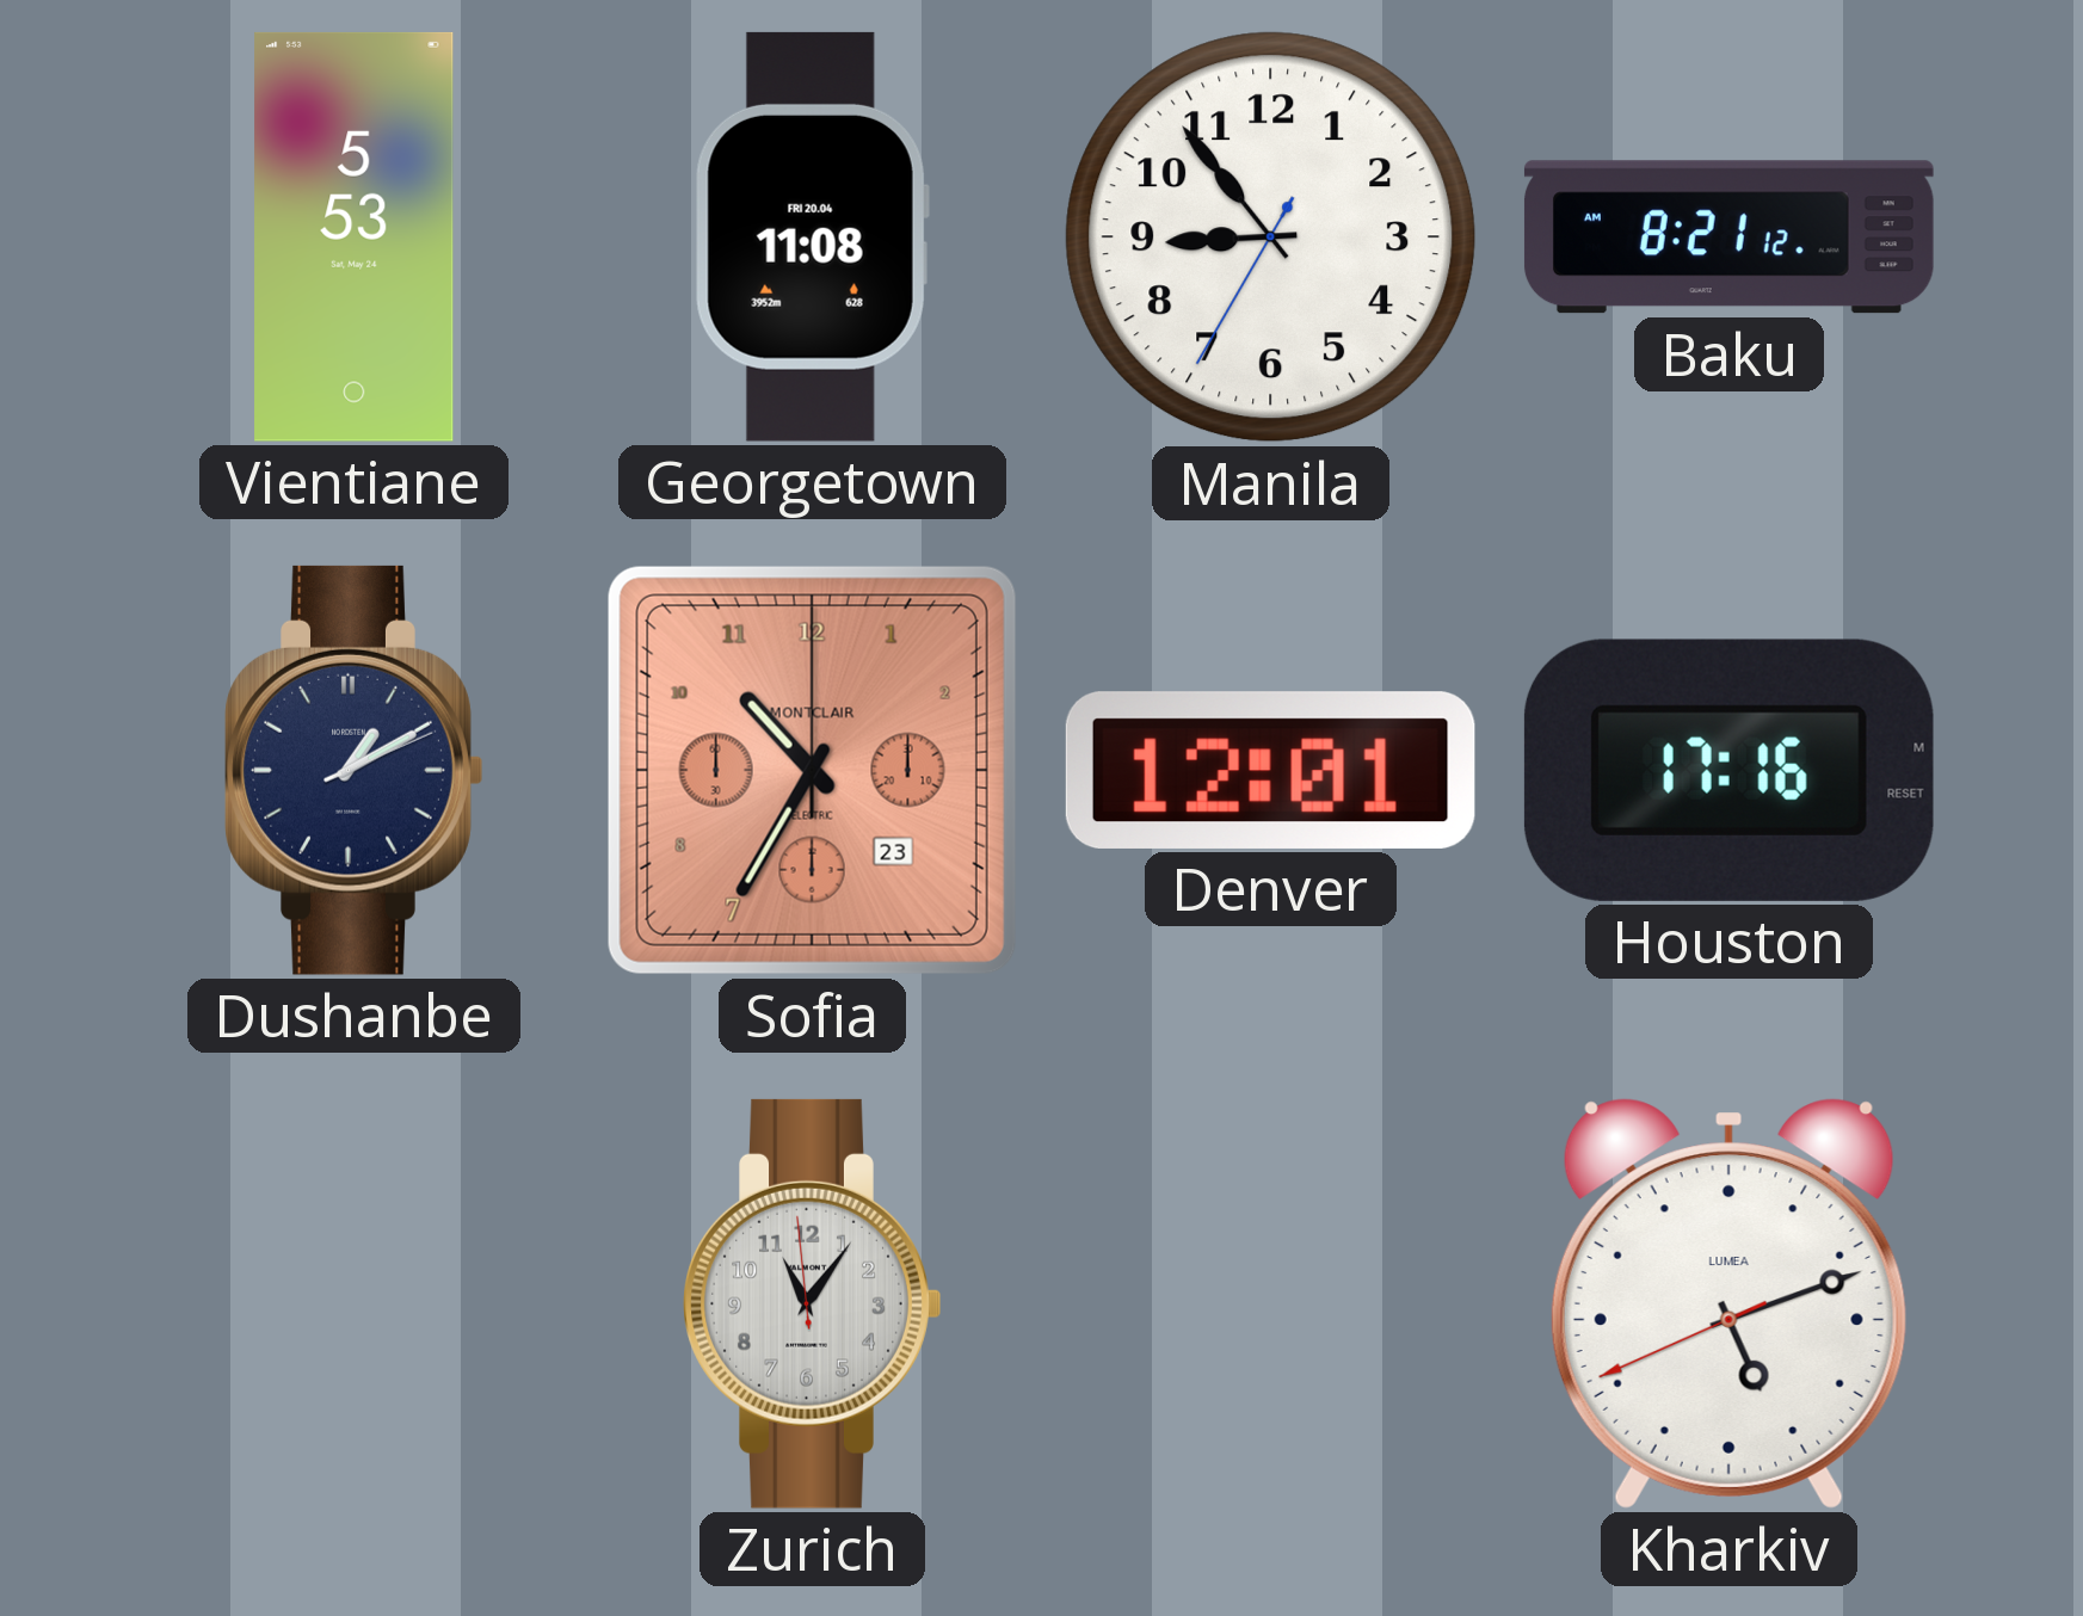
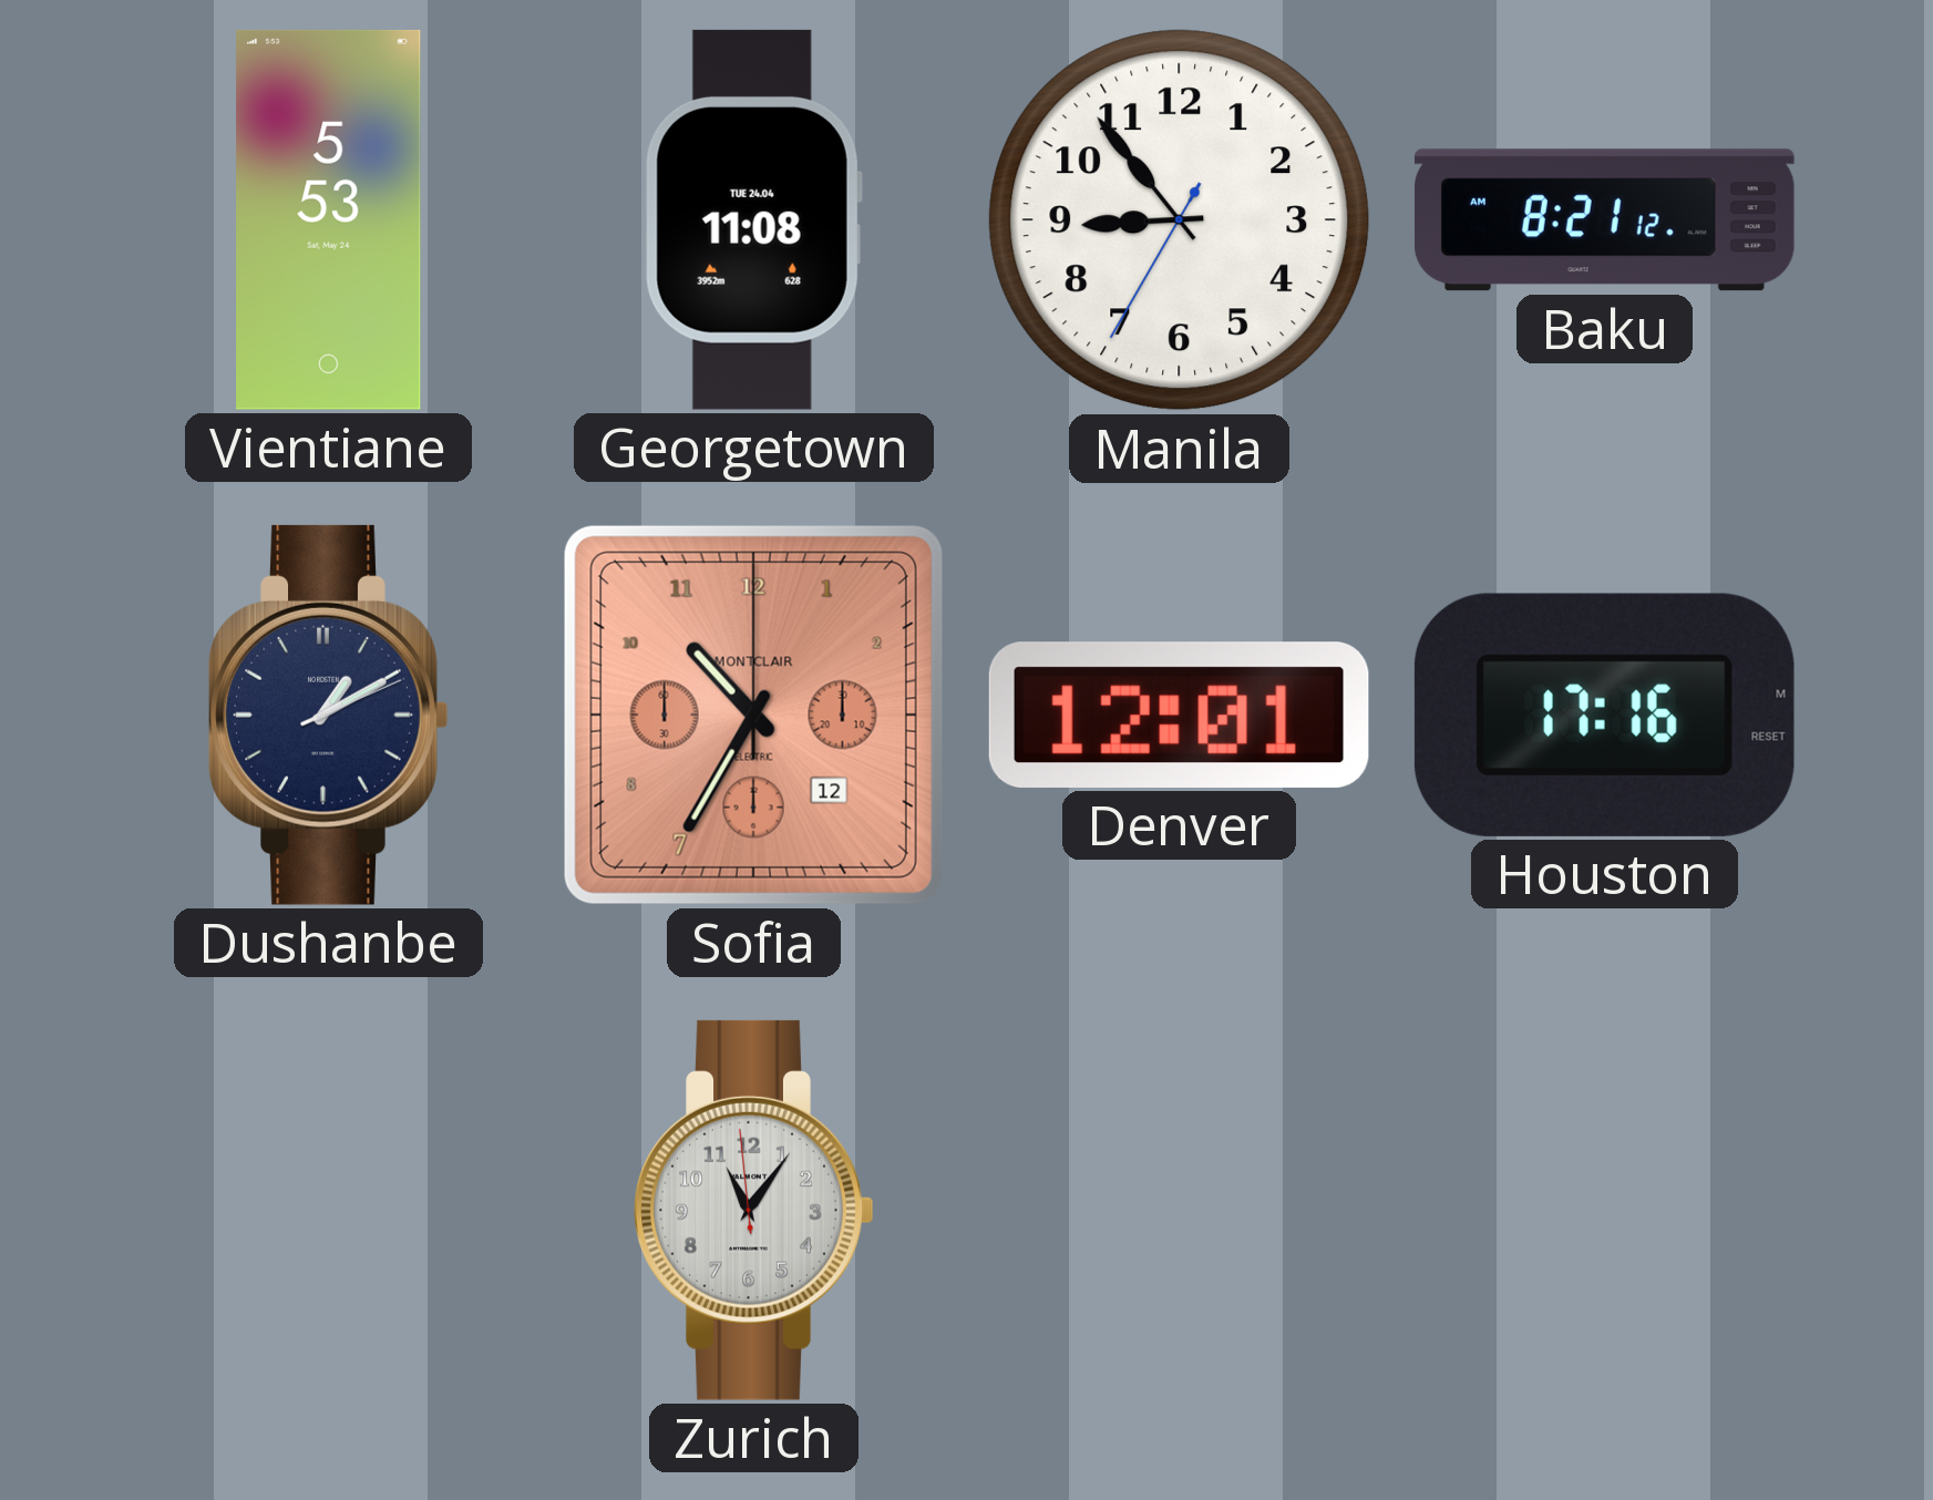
Georgetown date: FRI 20.04 -> TUE 24.04
Sofia date: 23 -> 12
Kharkiv: 5:11 -> none
